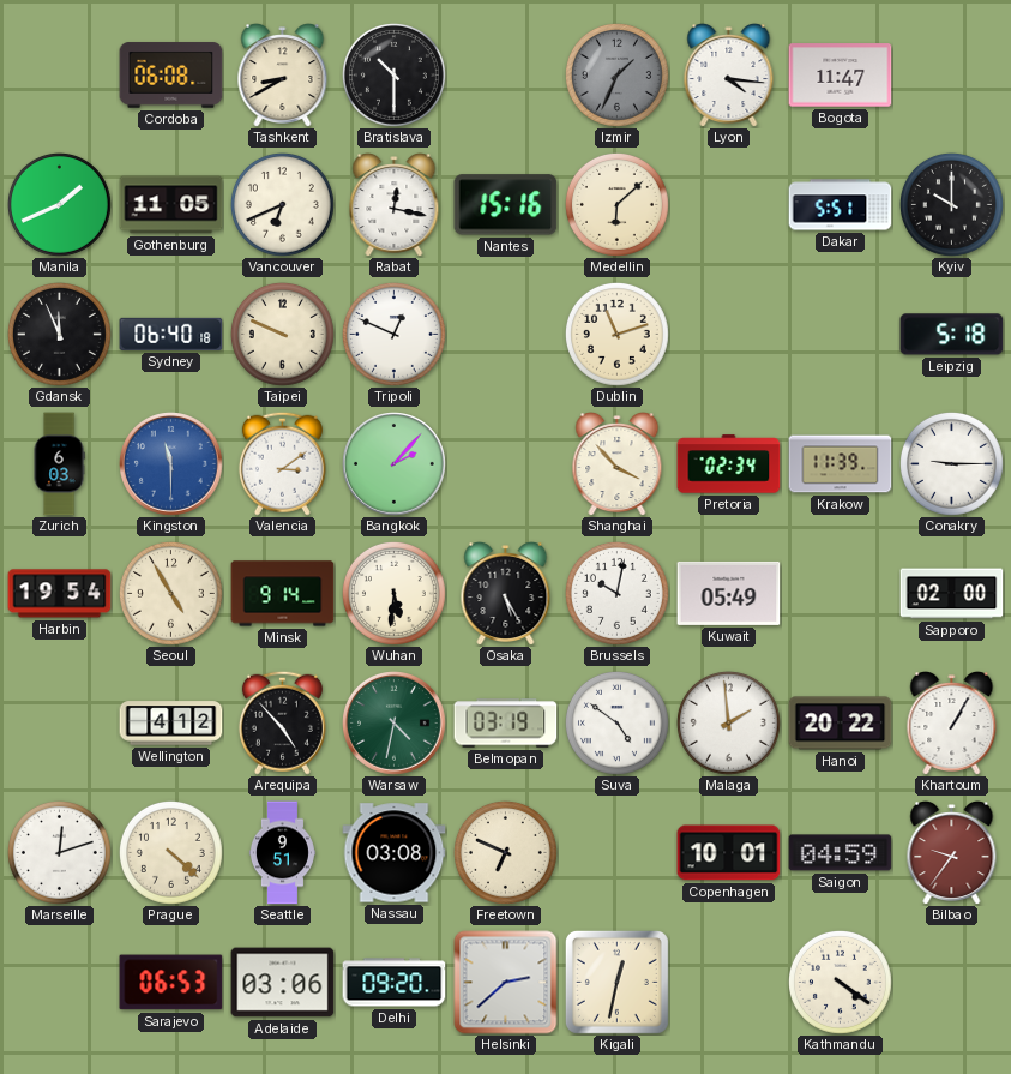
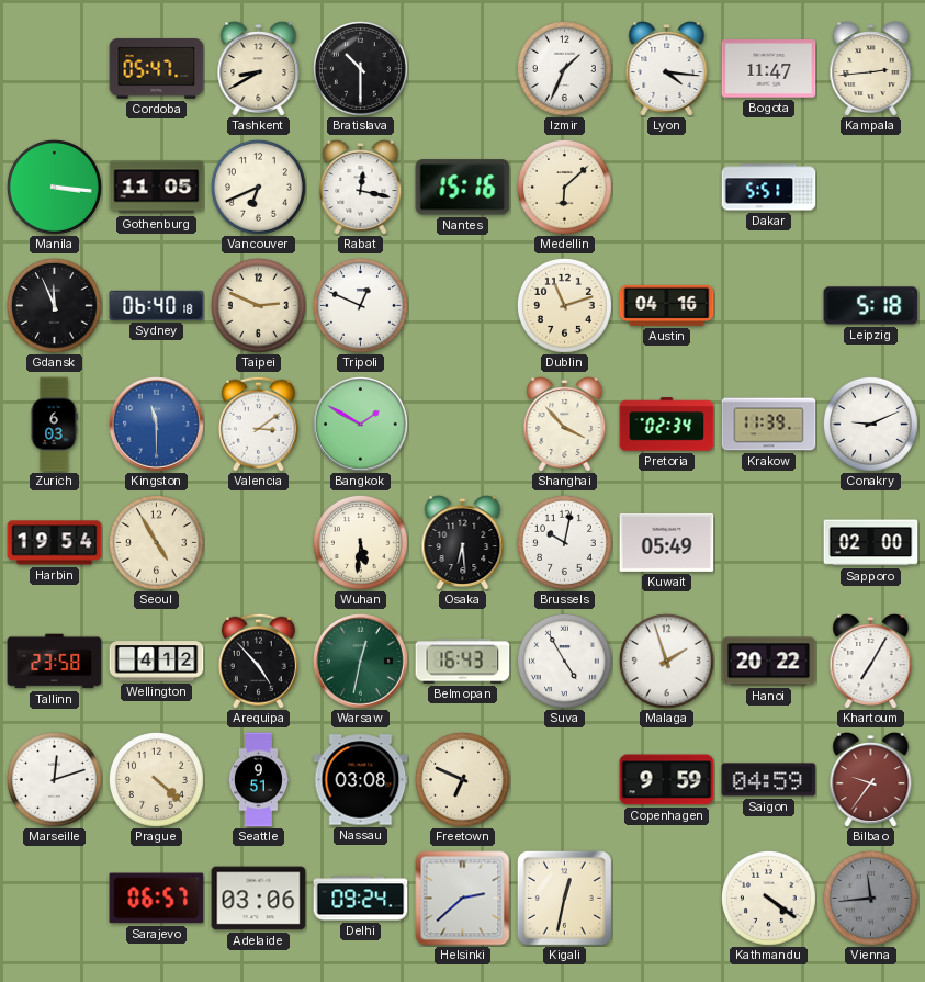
Cordoba: 06:08 -> 05:47
Izmir dial: grey -> white
Kampala: none -> 2:44
Manila: 1:41 -> 3:16
Kyiv: 10:00 -> none
Taipei: 9:49 -> 2:49
Austin: none -> 04:16
Bangkok: 2:07 -> 1:50
Conakry: 9:15 -> 9:11
Minsk: 9:14 -> none
Osaka: 5:25 -> 6:29
Tallinn: none -> 23:58
Warsaw: 4:32 -> 12:32
Belmopan: 03:19 -> 16:43
Suva: 4:51 -> 4:55
Malaga: 1:59 -> 1:57
Khartoum: 1:05 -> 7:05
Copenhagen: 10:01 -> 9:59
Sarajevo: 06:53 -> 06:57
Delhi: 09:20 -> 09:24
Vienna: none -> 11:44
